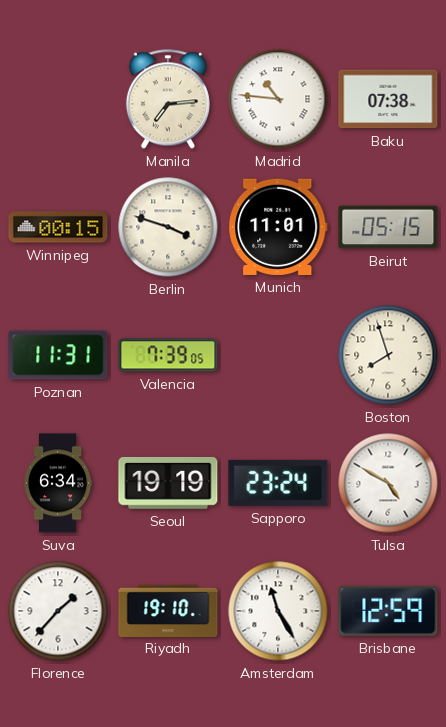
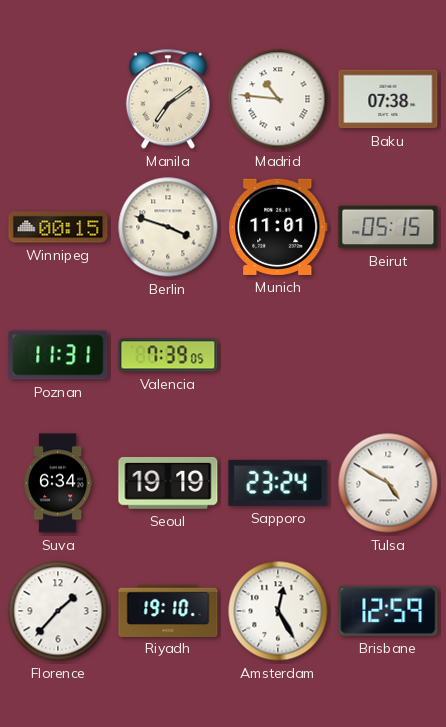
Manila: 7:14 -> 7:09
Boston: 7:57 -> none
Amsterdam: 11:25 -> 12:25
